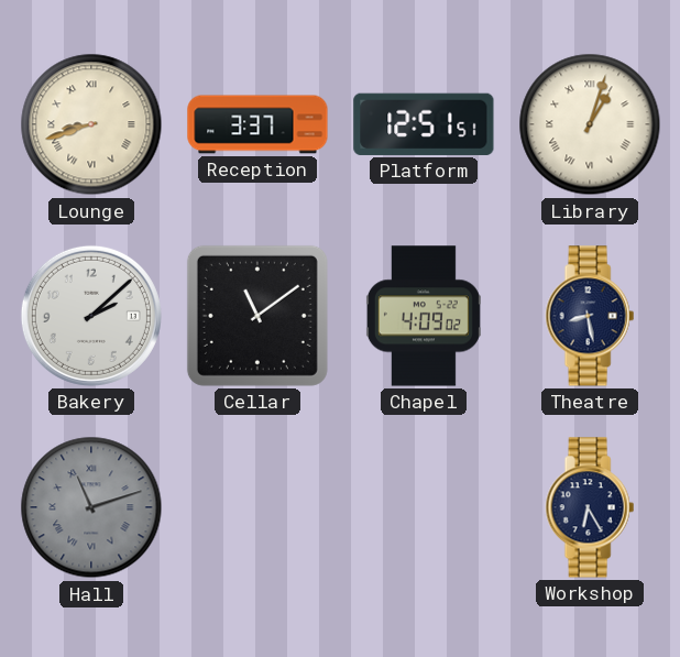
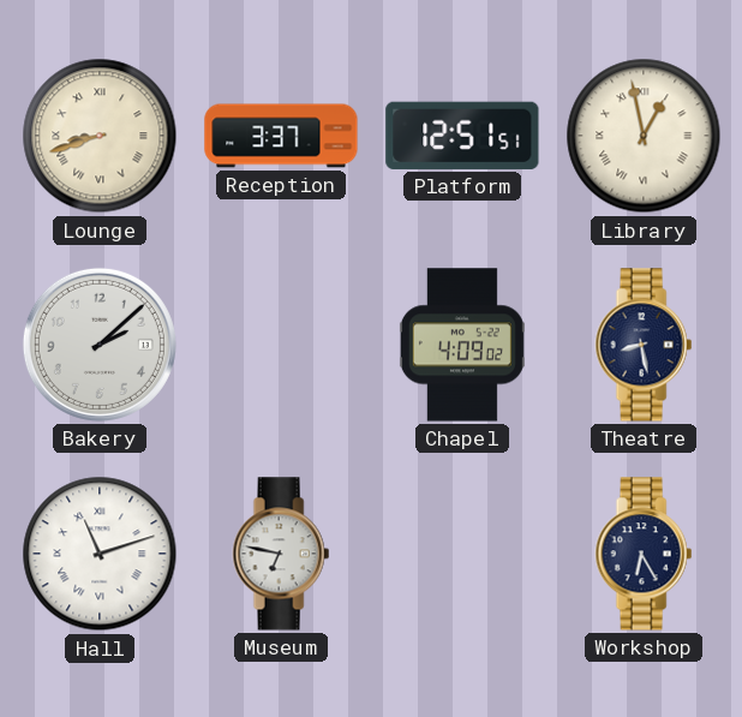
Library: 1:03 -> 12:58
Cellar: 11:09 -> none
Hall dial: grey -> white
Museum: none -> 6:47
